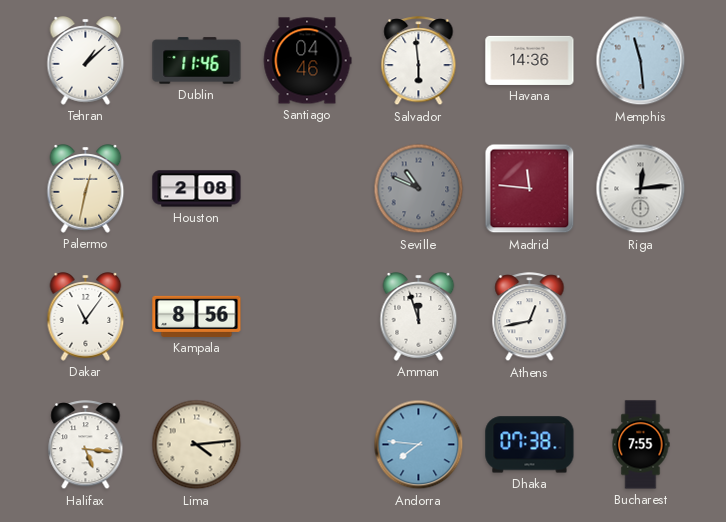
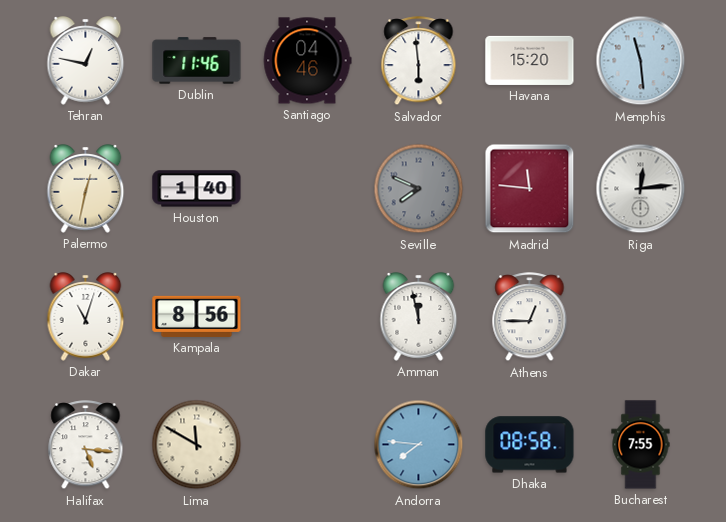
Tehran: 1:08 -> 12:47
Havana: 14:36 -> 15:20
Houston: 2:08 -> 1:40
Seville: 10:49 -> 7:49
Dakar: 11:06 -> 11:03
Amman: 11:57 -> 11:58
Athens: 12:43 -> 12:45
Lima: 4:14 -> 11:50
Dhaka: 07:38 -> 08:58
